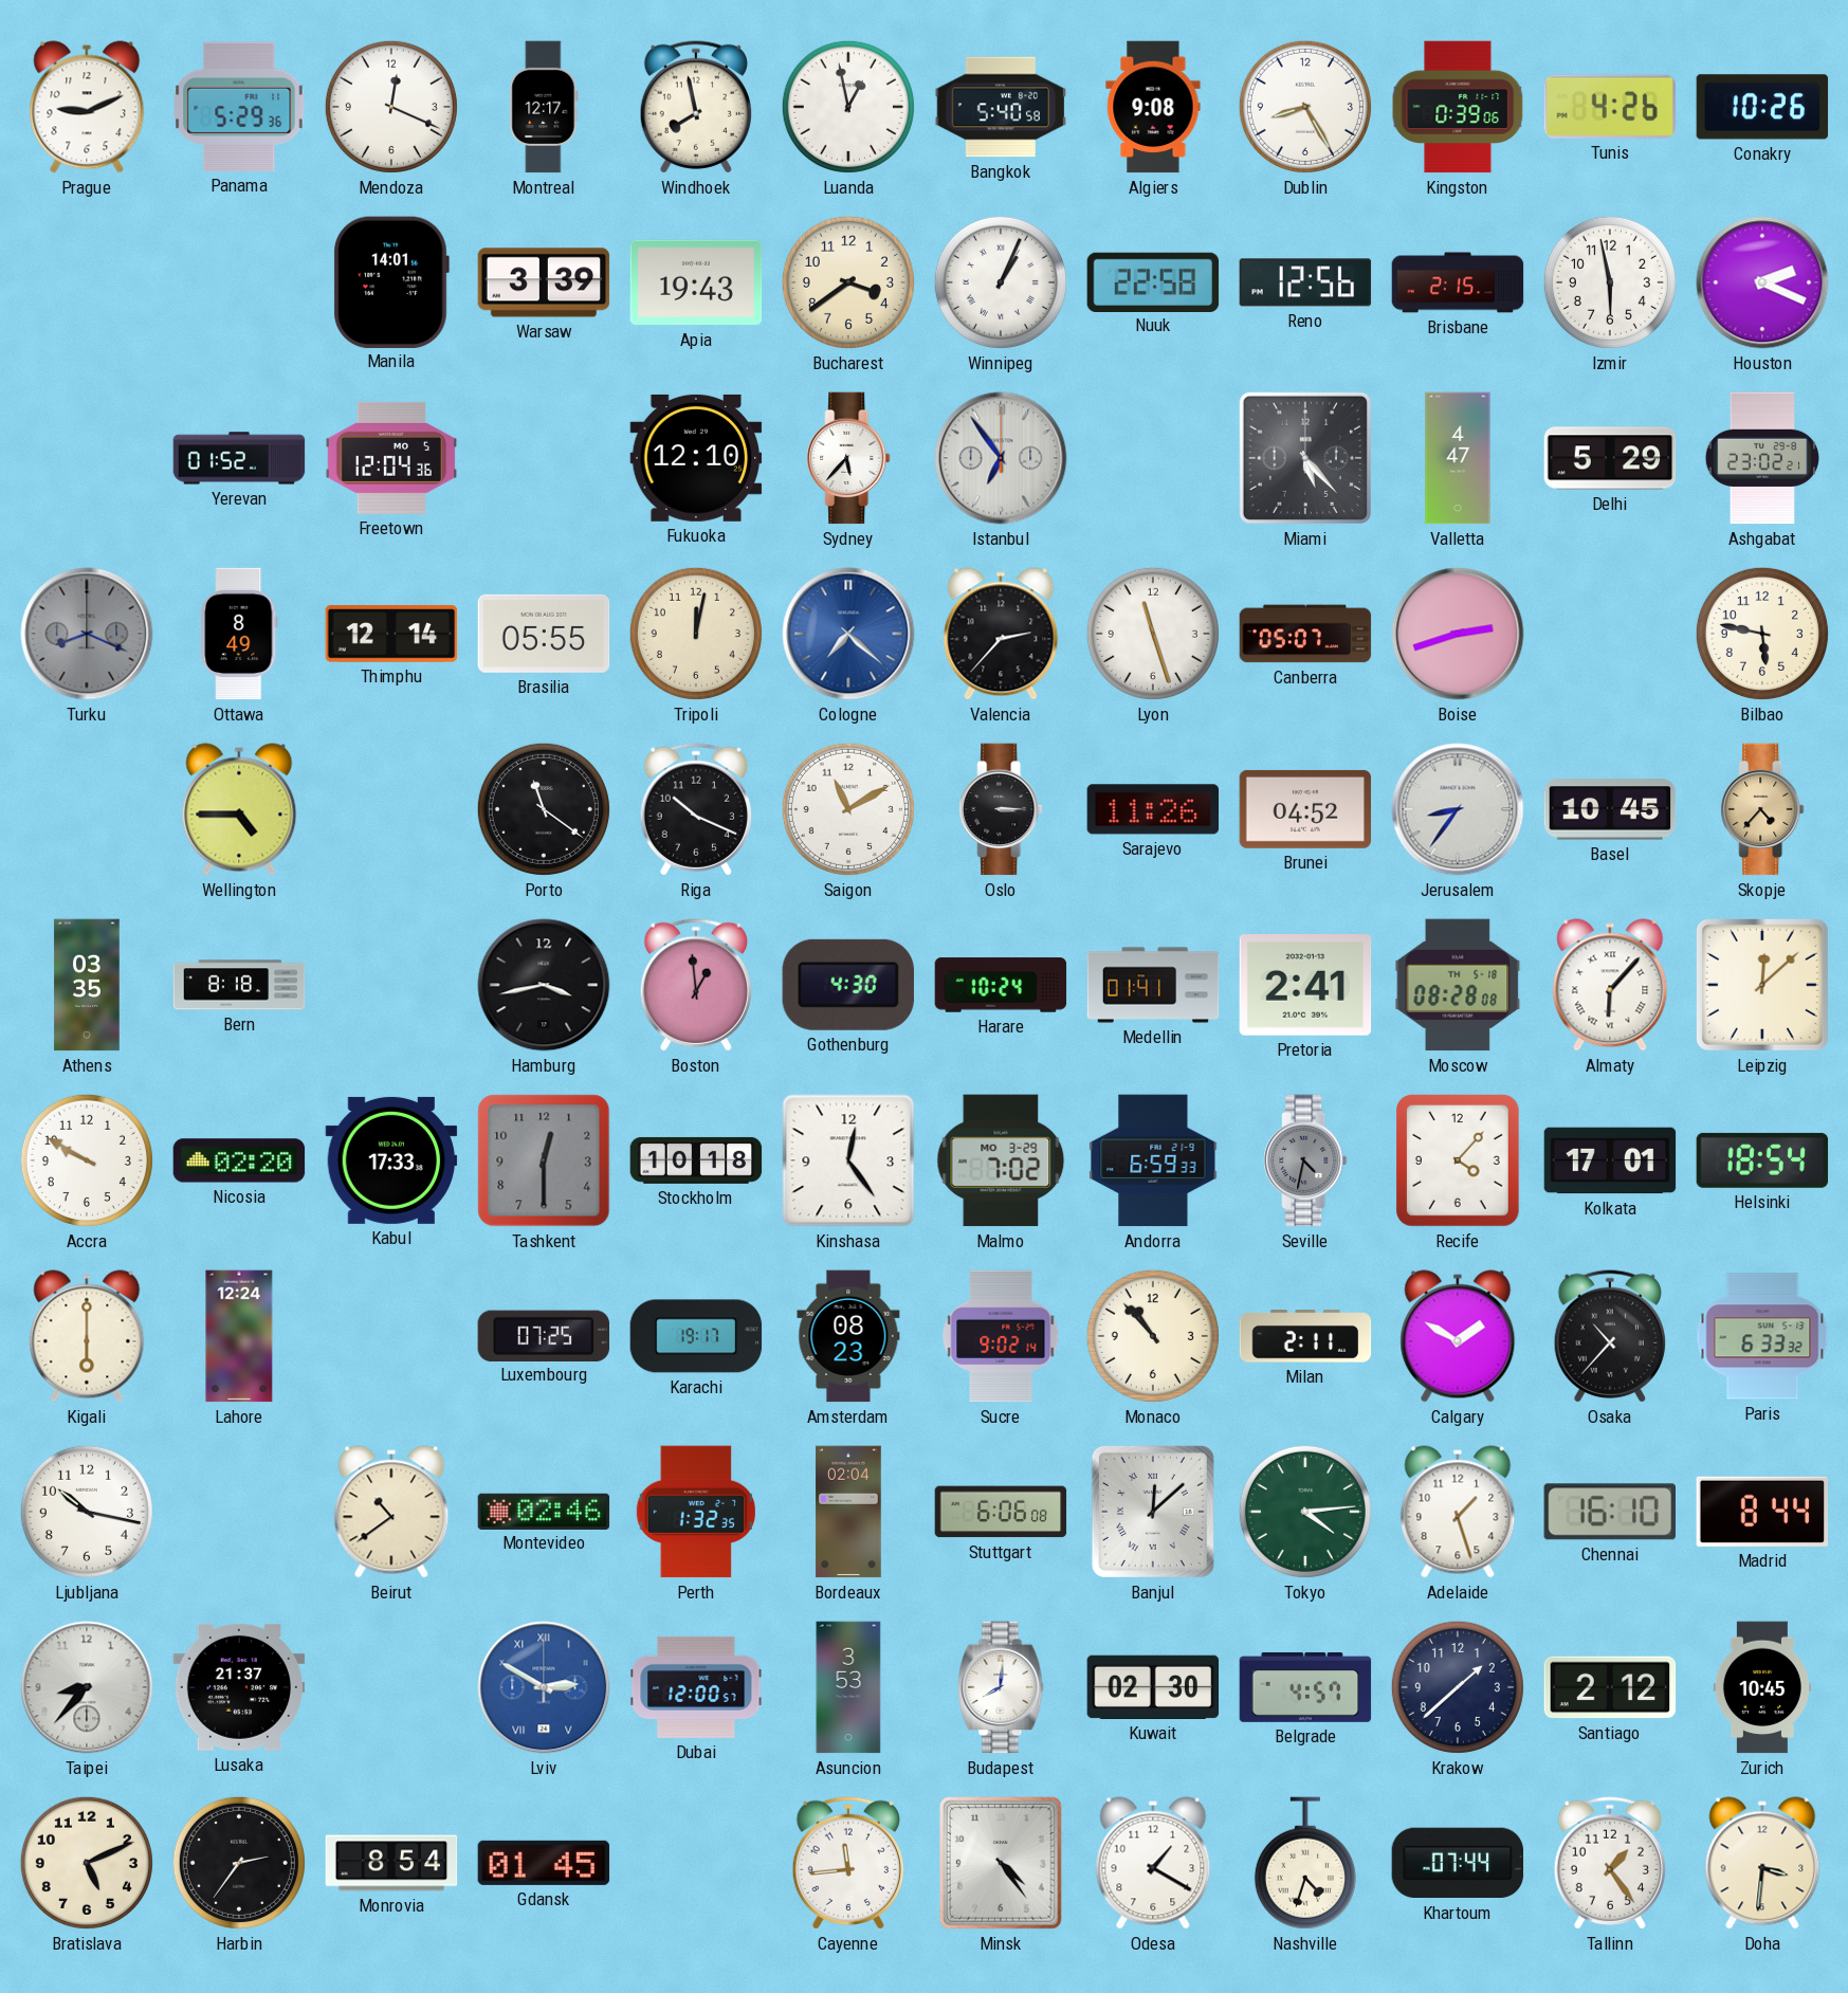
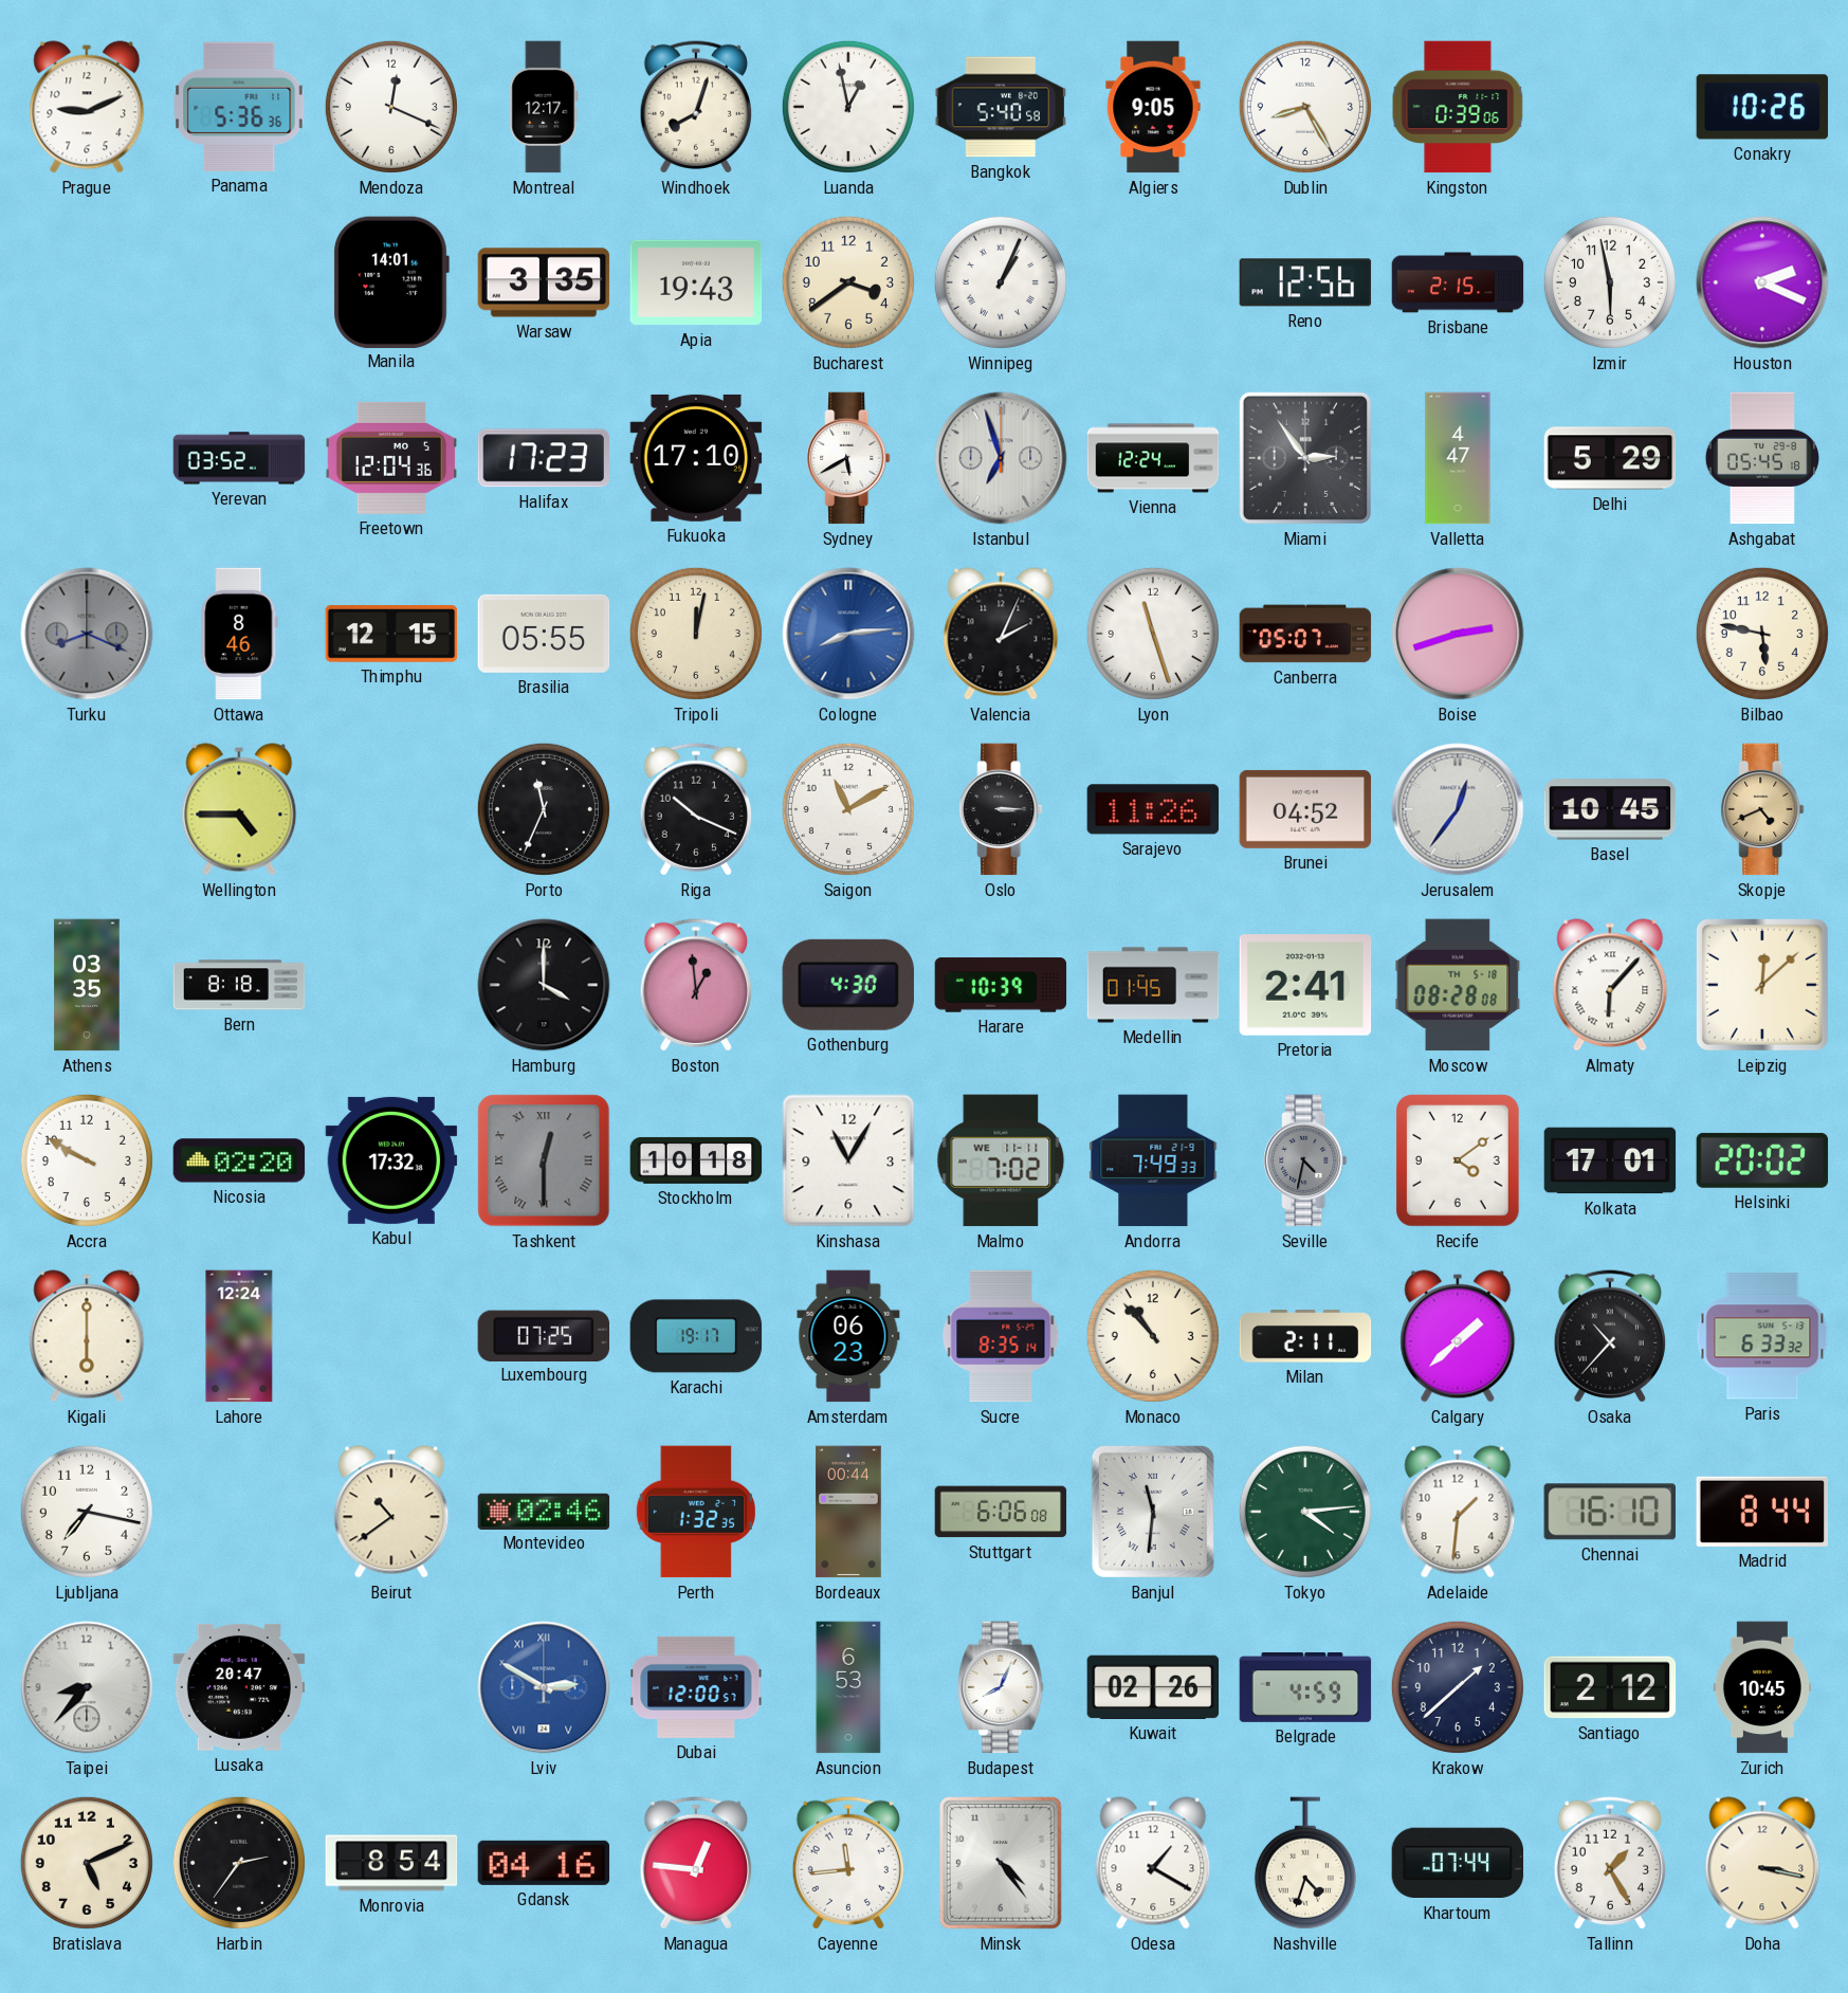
Panama: 5:29 -> 5:36
Windhoek: 7:58 -> 8:03
Algiers: 9:08 -> 9:05
Tunis: 4:26 -> none
Warsaw: 3:39 -> 3:35
Nuuk: 22:58 -> none
Yerevan: 01:52 -> 03:52
Halifax: none -> 17:23
Fukuoka: 12:10 -> 17:10
Sydney: 5:37 -> 5:40
Istanbul: 6:54 -> 6:57
Vienna: none -> 12:24
Miami: 5:23 -> 2:54
Ashgabat: 23:02 -> 05:45
Ottawa: 8:49 -> 8:46
Thimphu: 12:14 -> 12:15
Cologne: 7:22 -> 8:14
Valencia: 2:37 -> 2:04
Porto: 11:21 -> 11:34
Jerusalem: 8:36 -> 12:36
Skopje: 4:37 -> 4:41
Hamburg: 3:43 -> 4:00
Harare: 10:24 -> 10:39
Medellin: 01:41 -> 01:45
Kabul: 17:33 -> 17:32
Tashkent numerals: Arabic -> Roman
Kinshasa: 12:24 -> 11:05
Malmo date: MO 3-29 -> WE 11-11
Andorra: 6:59 -> 7:49
Recife: 4:07 -> 4:09
Helsinki: 18:54 -> 20:02
Amsterdam: 08:23 -> 06:23
Sucre: 9:02 -> 8:35
Calgary: 1:50 -> 1:38
Ljubljana: 10:17 -> 7:17
Bordeaux: 02:04 -> 00:44
Banjul: 12:08 -> 11:31
Adelaide: 1:27 -> 1:31
Lusaka: 21:37 -> 20:47
Asuncion: 3:53 -> 6:53
Budapest: 8:01 -> 8:04
Kuwait: 02:30 -> 02:26
Belgrade: 4:57 -> 4:59
Gdansk: 01:45 -> 04:16
Managua: none -> 12:46
Tallinn: 1:24 -> 1:25
Doha: 3:31 -> 3:17
